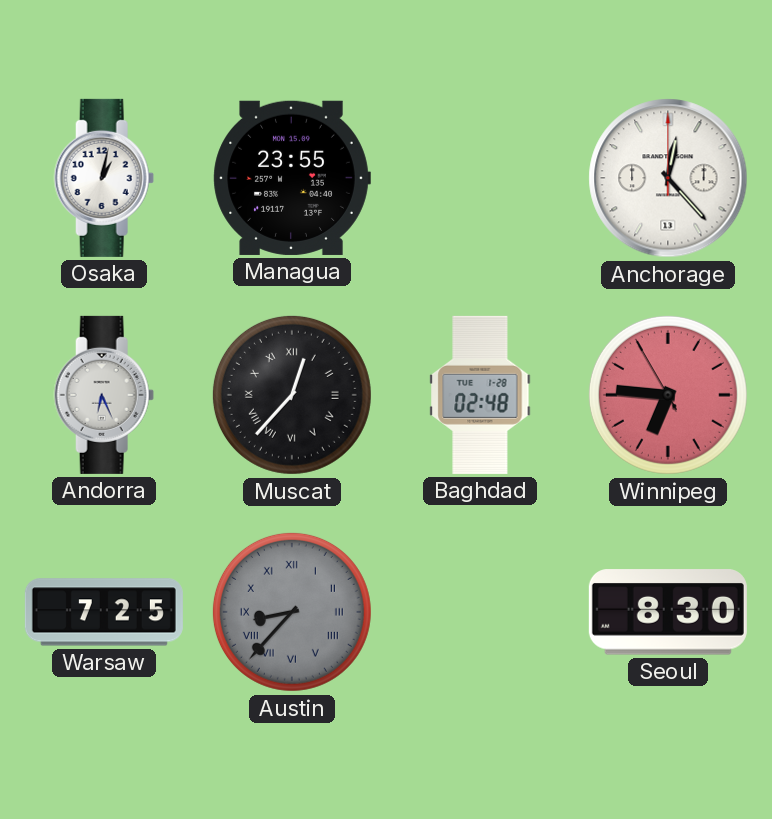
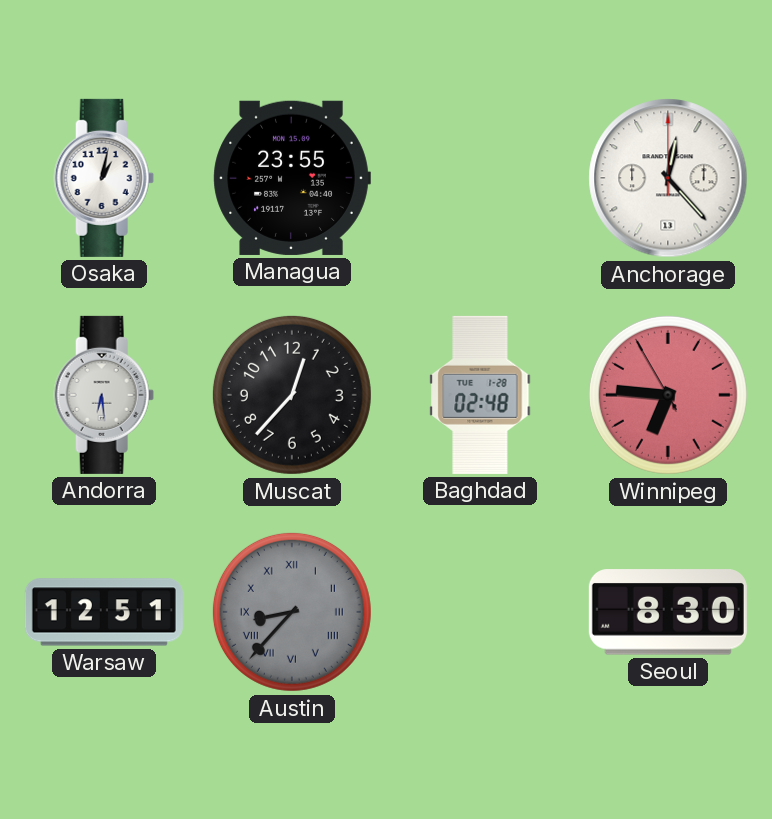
Andorra: 6:26 -> 6:29
Muscat numerals: Roman -> Arabic
Warsaw: 7:25 -> 12:51
